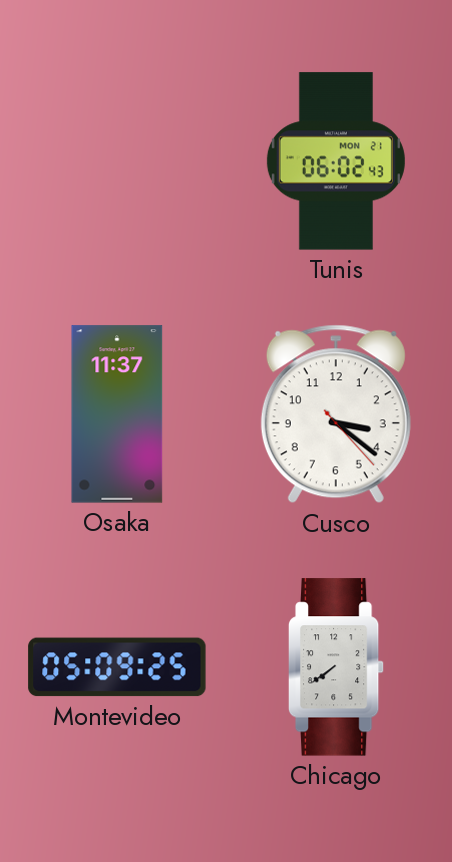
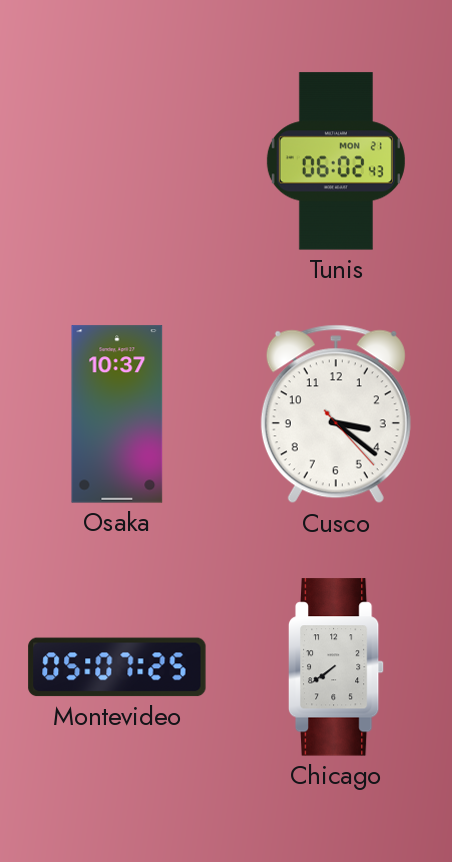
Osaka: 11:37 -> 10:37
Montevideo: 05:09 -> 05:07
